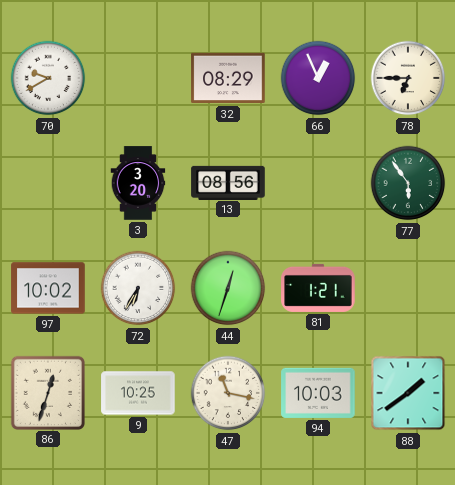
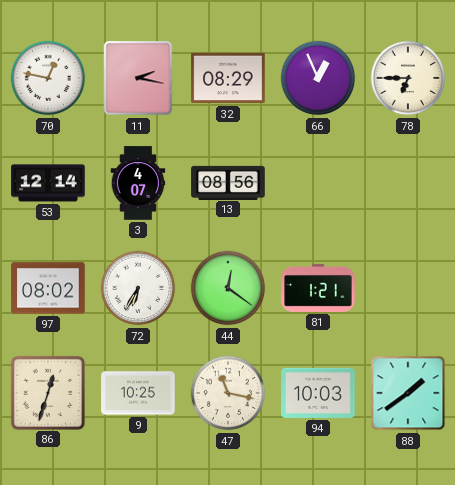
70: 9:40 -> 12:47
11: none -> 2:17
53: none -> 12:14
3: 3:20 -> 4:07
77: 5:54 -> none
97: 10:02 -> 08:02
44: 12:33 -> 12:21
